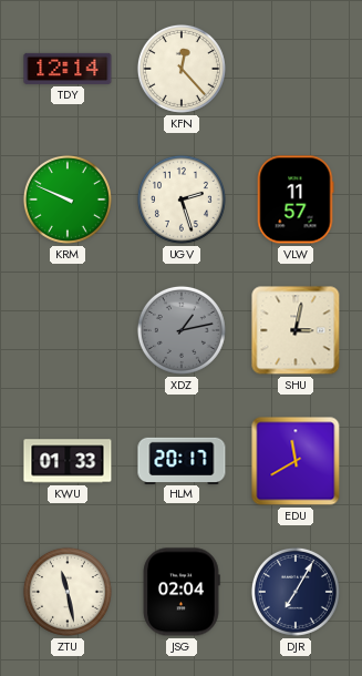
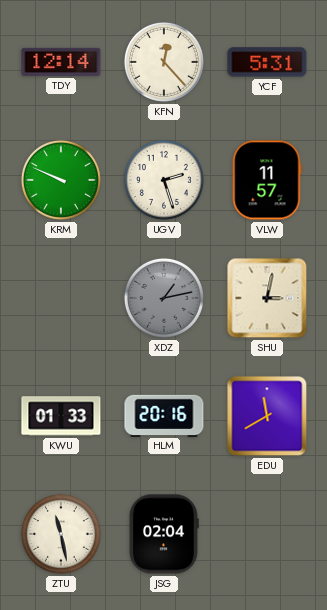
YCF: none -> 5:31
HLM: 20:17 -> 20:16
DJR: 7:05 -> none
